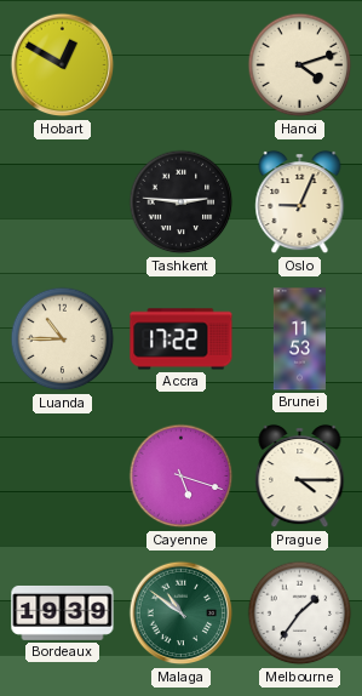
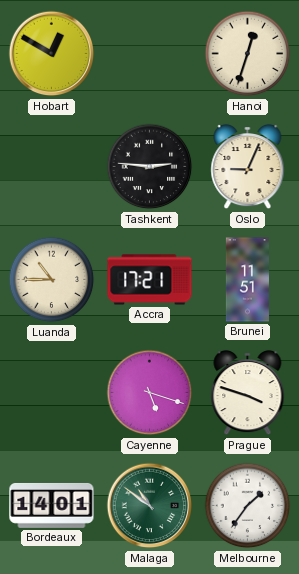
Hanoi: 4:12 -> 12:33
Accra: 17:22 -> 17:21
Brunei: 11:53 -> 11:51
Prague: 4:15 -> 3:48
Bordeaux: 19:39 -> 14:01
